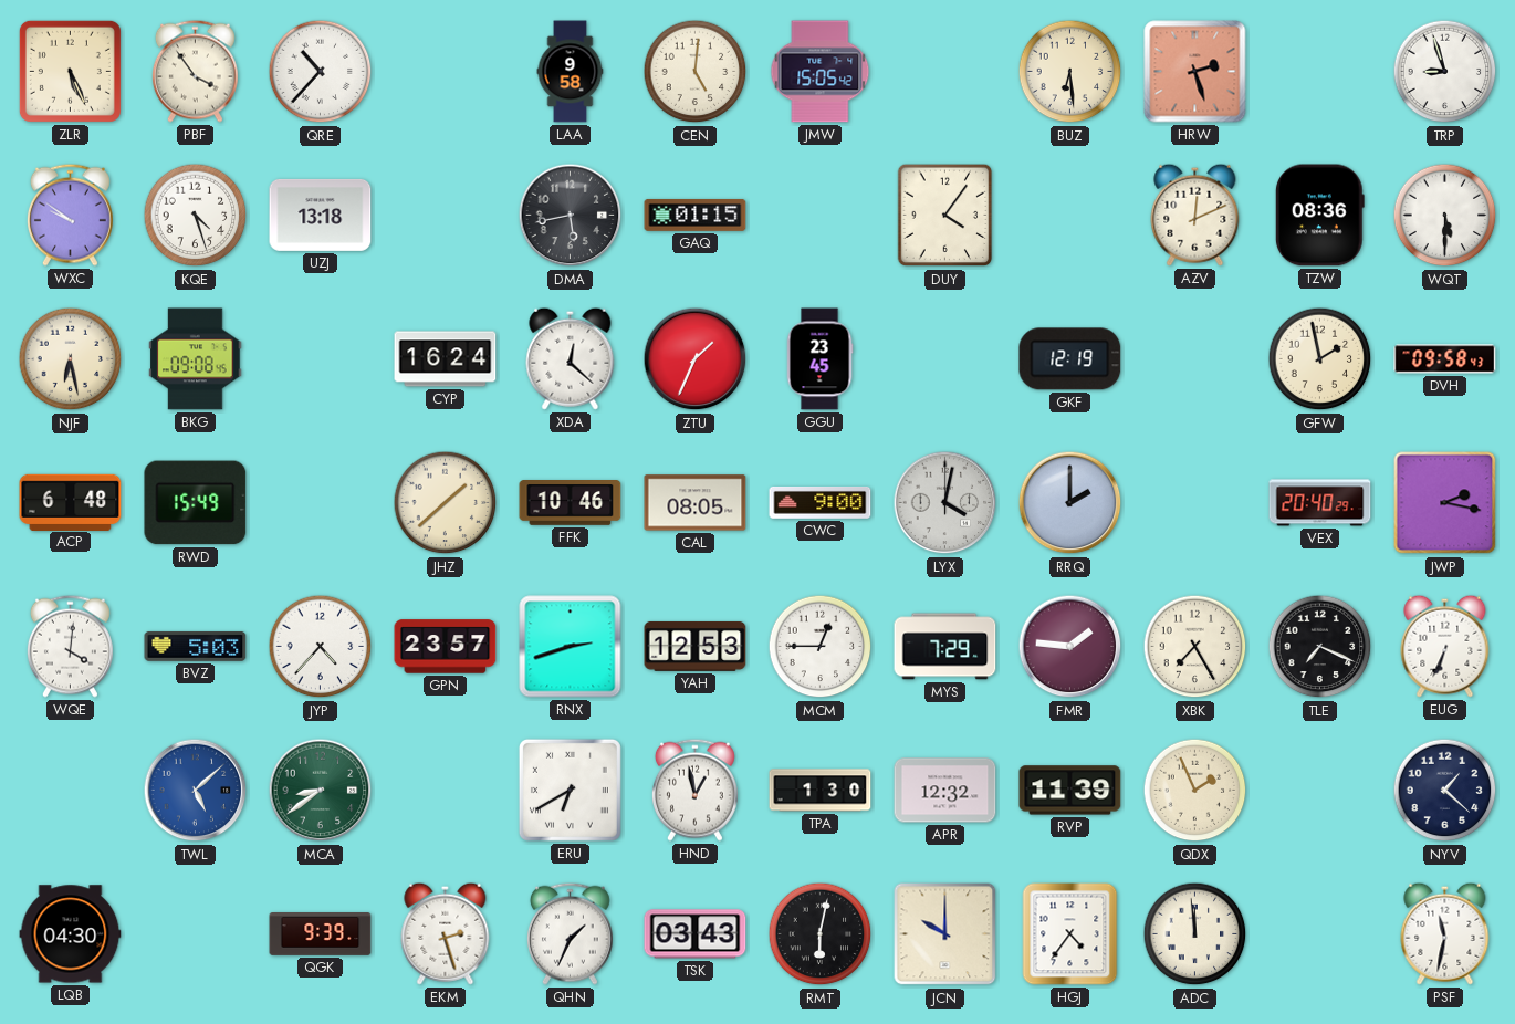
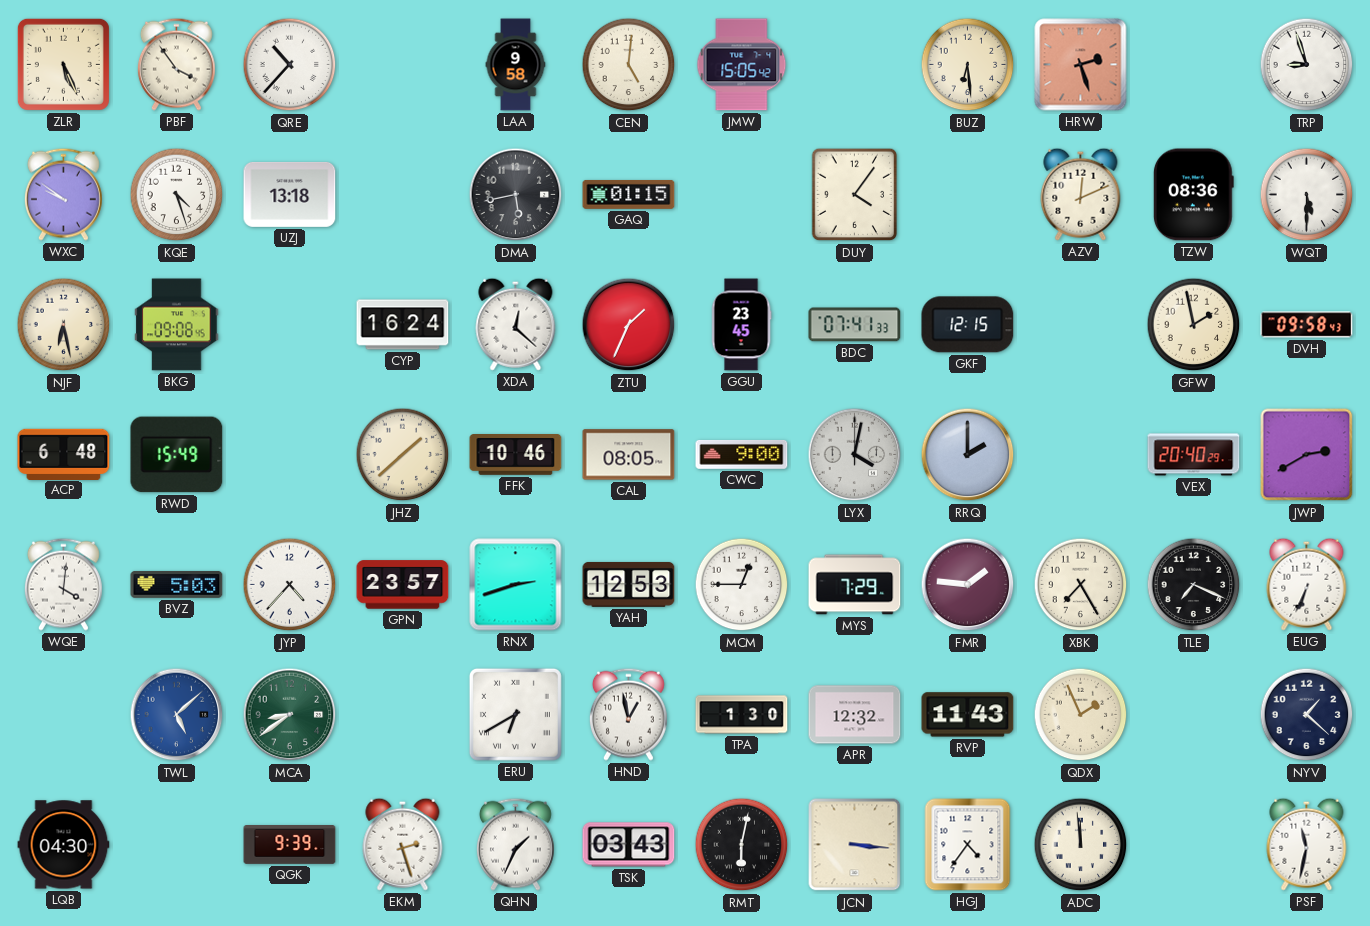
BDC: none -> 07:41
GKF: 12:19 -> 12:15
JWP: 2:17 -> 2:40
RVP: 11:39 -> 11:43
JCN: 10:00 -> 3:16
